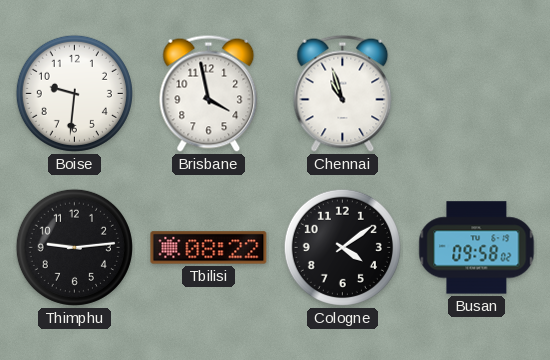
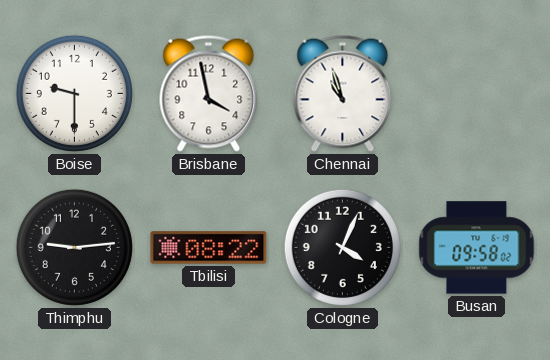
Boise: 9:31 -> 9:30
Cologne: 4:09 -> 4:04
